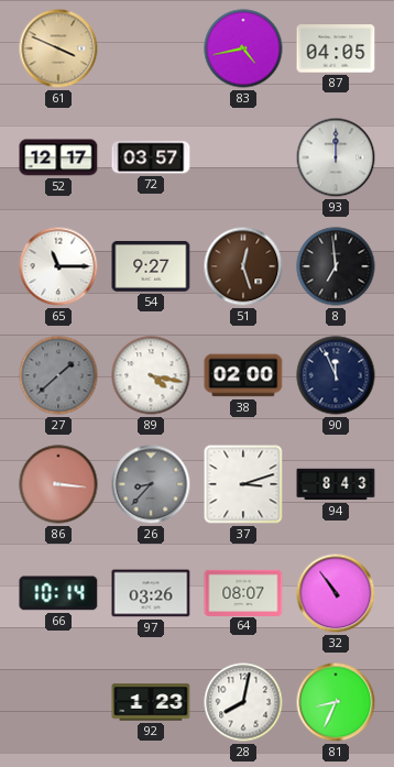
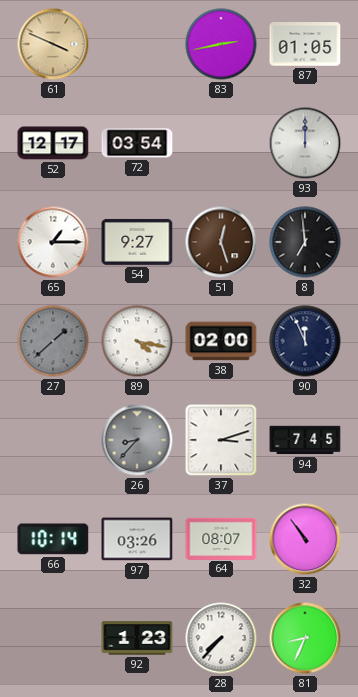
83: 4:43 -> 2:43
87: 04:05 -> 01:05
72: 03:57 -> 03:54
65: 11:15 -> 1:15
86: 3:16 -> none
94: 8:43 -> 7:45
28: 8:02 -> 7:37
